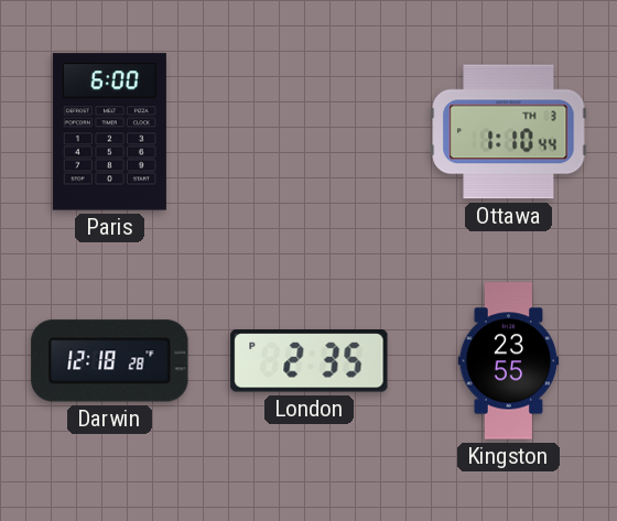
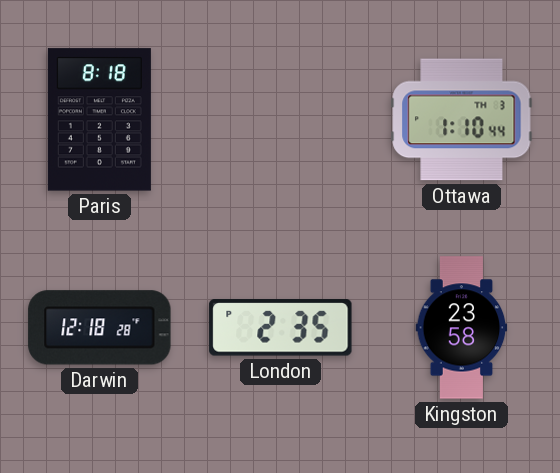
Paris: 6:00 -> 8:18
Kingston: 23:55 -> 23:58
